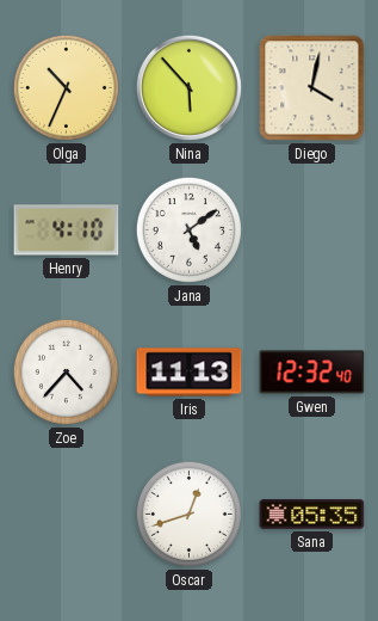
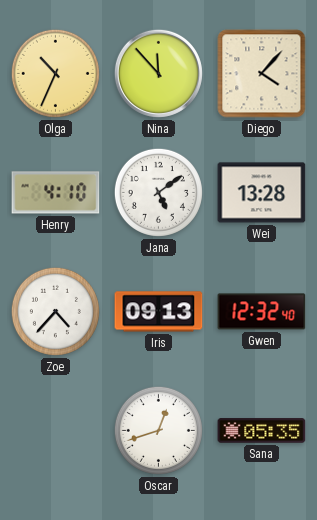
Nina: 5:53 -> 11:53
Diego: 4:02 -> 4:07
Wei: none -> 13:28
Iris: 11:13 -> 09:13
